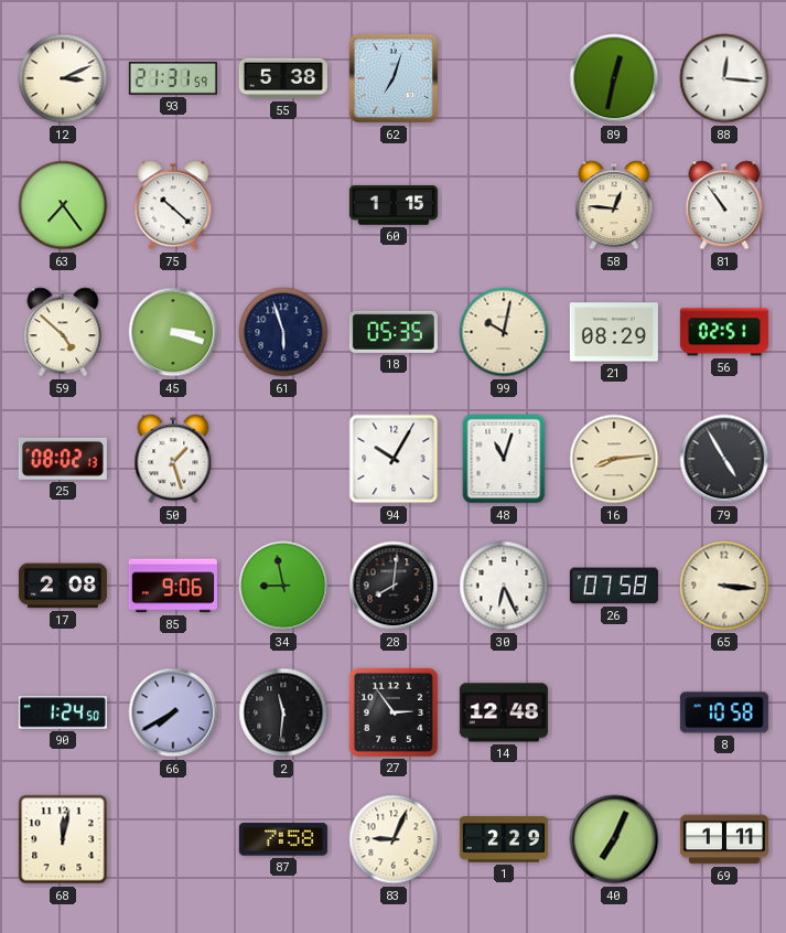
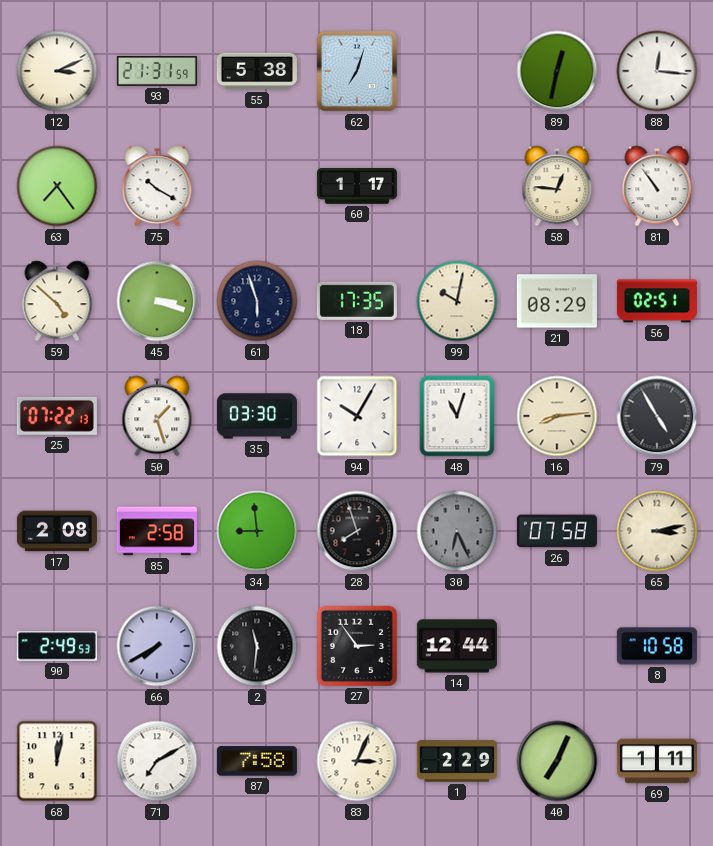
75: 10:22 -> 10:20
60: 1:15 -> 1:17
18: 05:35 -> 17:35
25: 08:02 -> 07:22
35: none -> 03:30
85: 9:06 -> 2:58
34: 8:58 -> 8:59
28: 8:01 -> 7:57
30 dial: white -> grey
65: 3:16 -> 3:13
90: 1:24 -> 2:49
14: 12:48 -> 12:44
71: none -> 7:10
83: 9:04 -> 3:04
